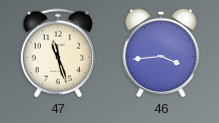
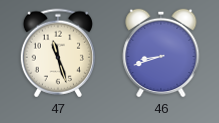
46: 3:44 -> 8:42
